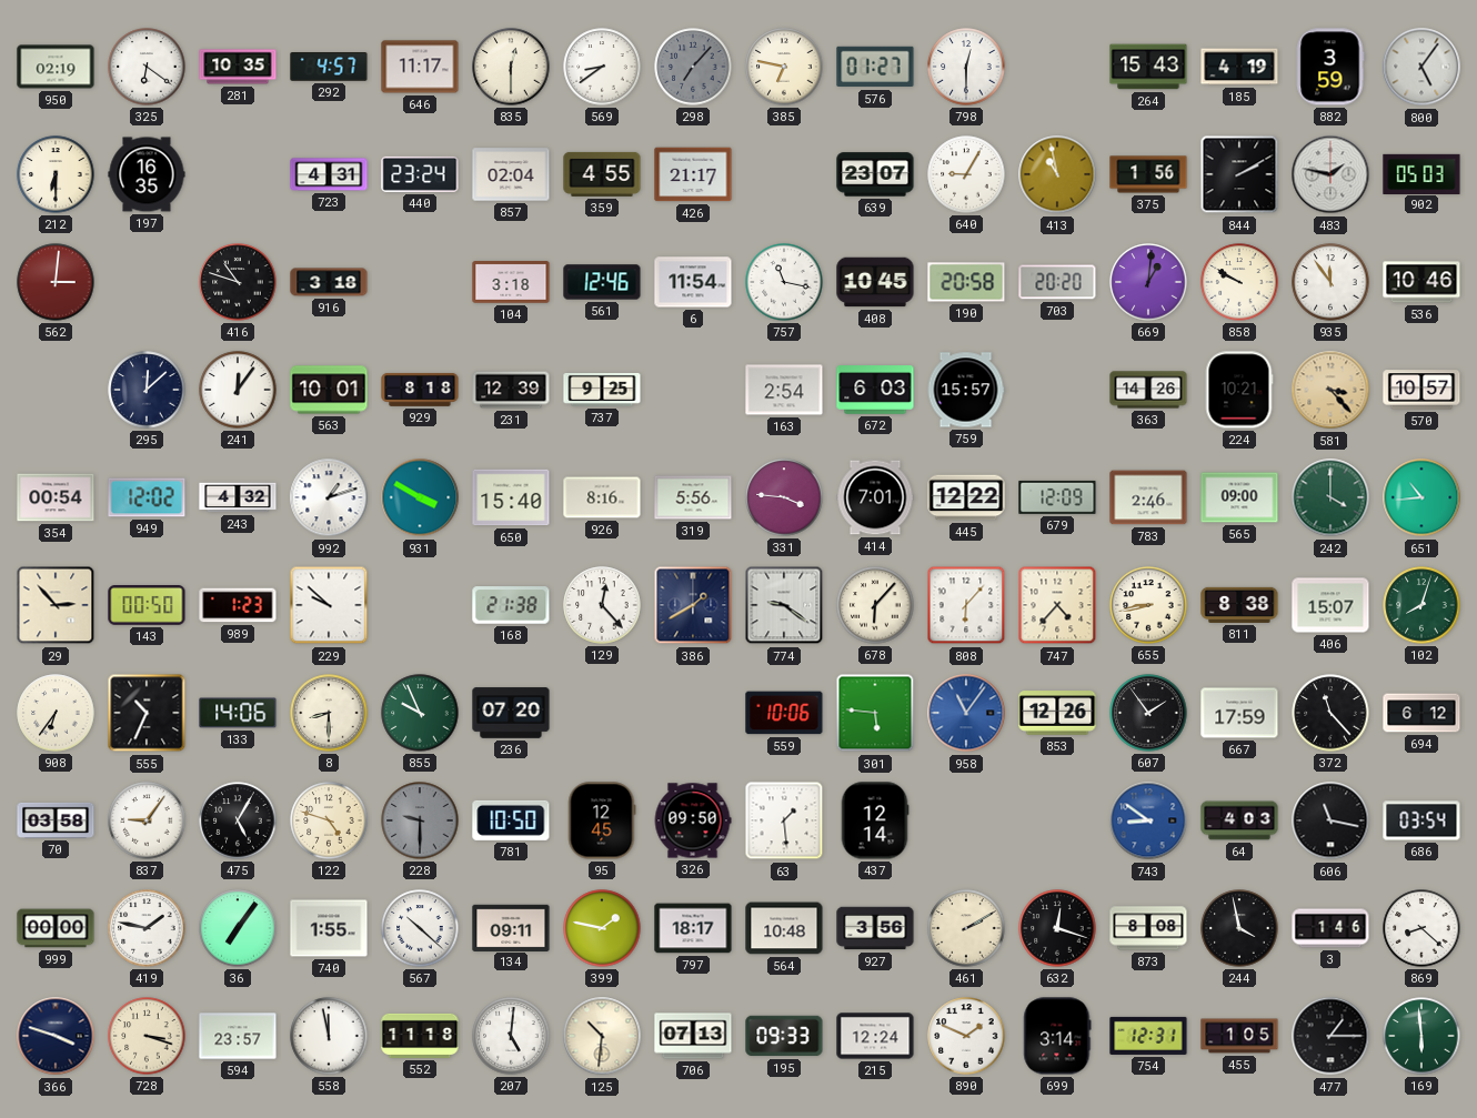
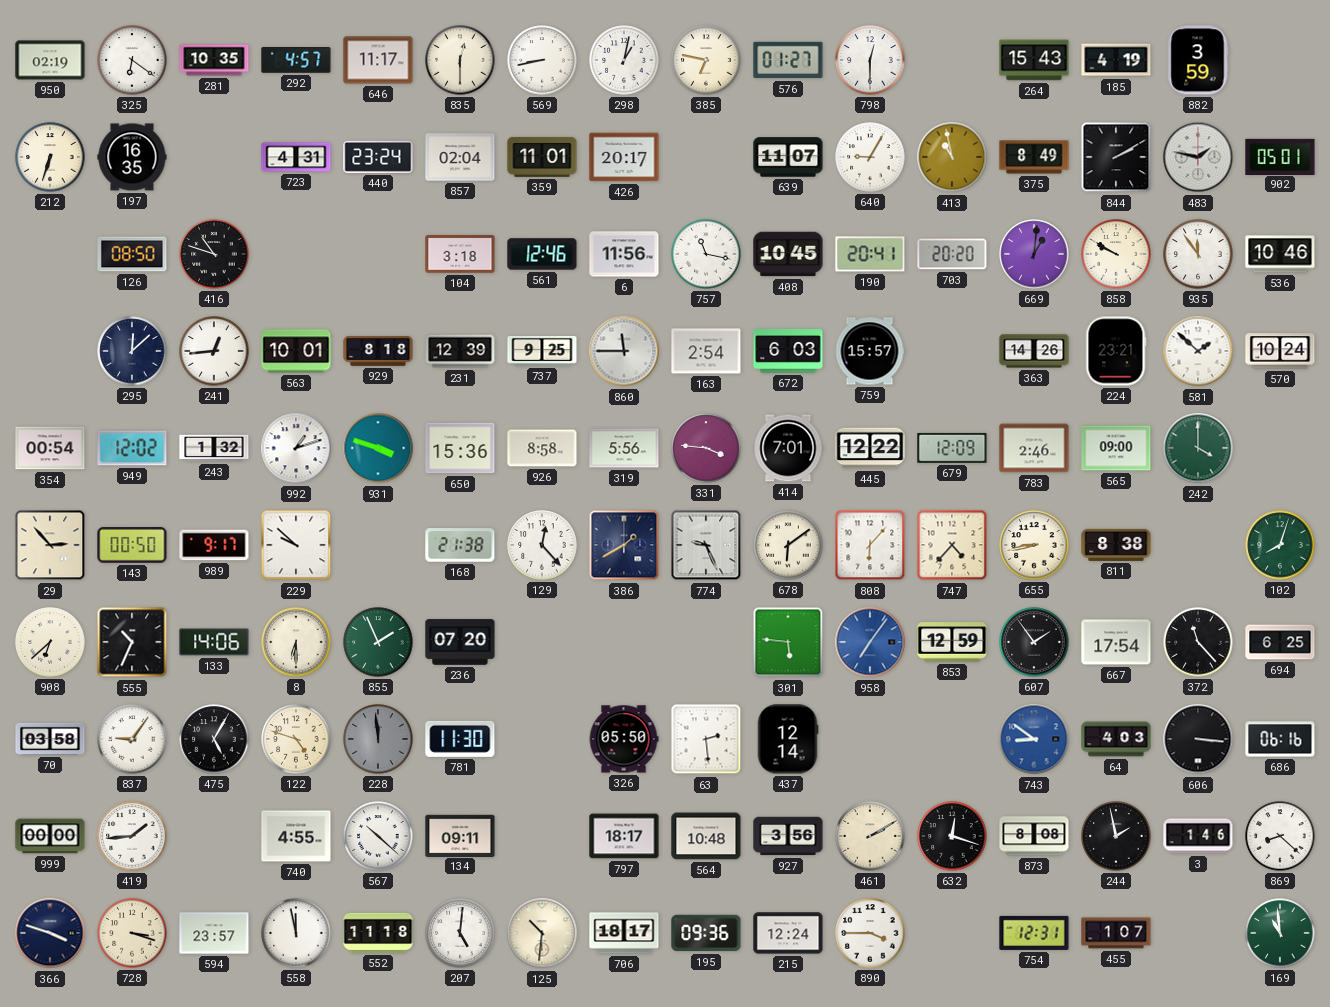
569: 8:39 -> 8:43
298: 7:07 -> 1:02
298 dial: grey -> white
800: 5:06 -> none
212: 6:30 -> 6:33
359: 4:55 -> 11:01
426: 21:17 -> 20:17
639: 23:07 -> 11:07
375: 1:56 -> 8:49
902: 05:03 -> 05:01
562: 3:01 -> none
126: none -> 08:50
916: 3:18 -> none
6: 11:54 -> 11:56
190: 20:58 -> 20:41
241: 12:06 -> 12:44
860: none -> 11:45
224: 10:21 -> 23:21
581: 3:23 -> 1:52
581 dial: champagne -> white
570: 10:57 -> 10:24
243: 4:32 -> 1:32
931: 3:50 -> 3:48
650: 15:40 -> 15:36
926: 8:16 -> 8:58
651: 10:44 -> none
989: 1:23 -> 9:17
774: 9:21 -> 9:26
678: 6:07 -> 6:09
406: 15:07 -> none
908: 6:36 -> 6:38
8: 8:30 -> 6:30
855: 9:56 -> 1:56
559: 10:06 -> none
958: 11:06 -> 7:06
853: 12:26 -> 12:59
667: 17:59 -> 17:54
694: 6:12 -> 6:25
228: 9:30 -> 11:59
781: 10:50 -> 11:30
95: 12:45 -> none
326: 09:50 -> 05:50
63: 1:29 -> 2:29
606: 11:17 -> 3:16
686: 03:54 -> 06:16
419: 1:47 -> 1:44
36: 7:06 -> none
740: 1:55 -> 4:55
399: 1:47 -> none
244: 3:58 -> 1:58
706: 07:13 -> 18:17
195: 09:33 -> 09:36
890: 1:49 -> 3:45
699: 3:14 -> none
455: 1:05 -> 1:07
477: 1:15 -> none
169: 5:59 -> 10:59
